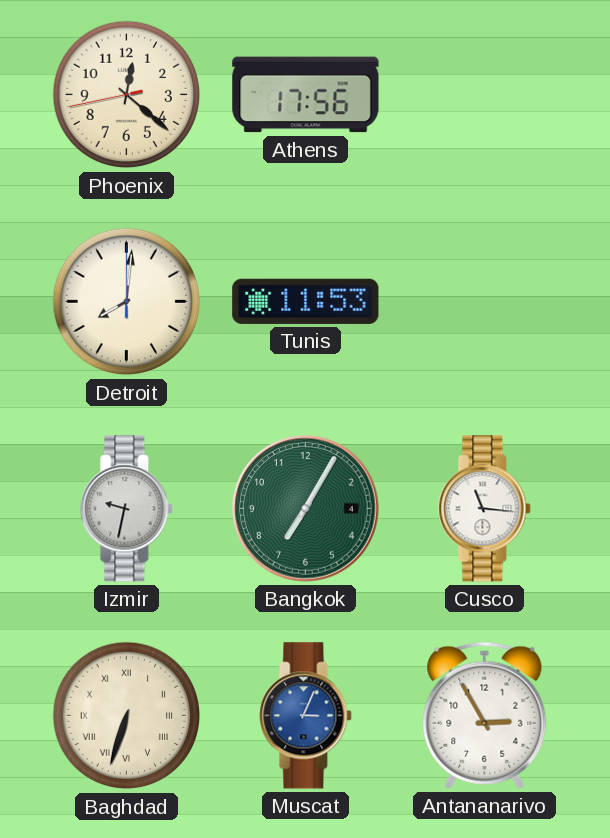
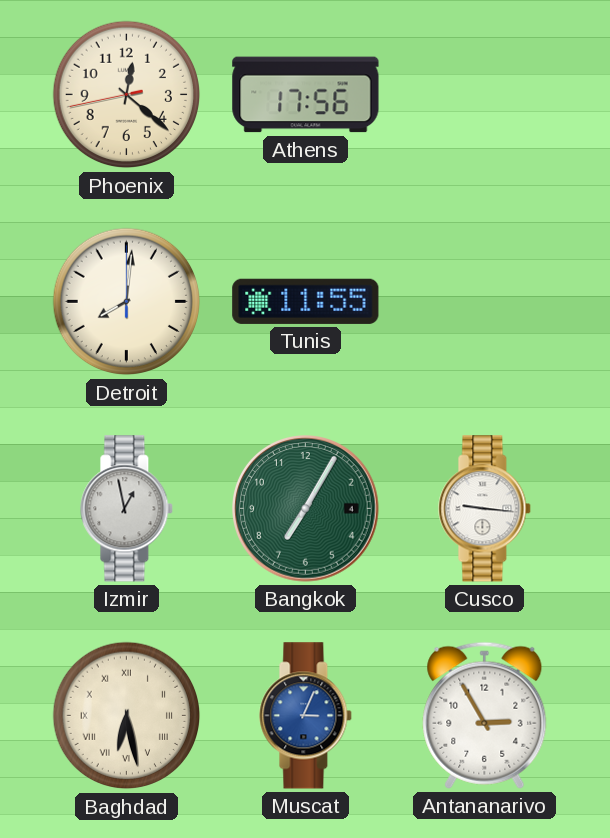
Tunis: 11:53 -> 11:55
Izmir: 9:32 -> 12:58
Cusco: 11:16 -> 9:16
Baghdad: 6:33 -> 6:28
